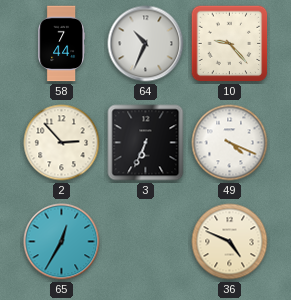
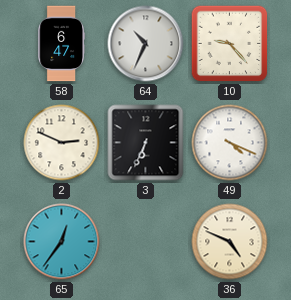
58: 7:44 -> 6:47
2: 2:53 -> 2:49
65: 12:35 -> 12:36
